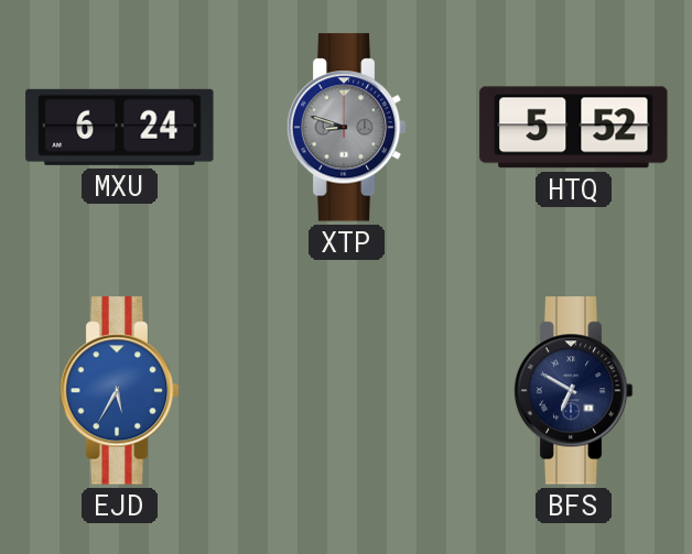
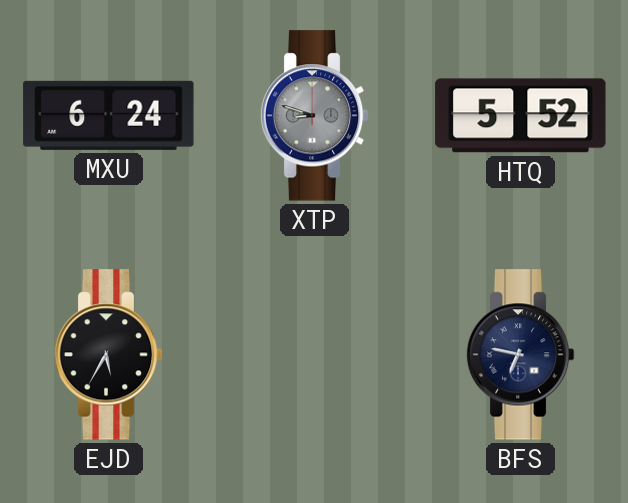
EJD dial: blue -> black
BFS: 6:50 -> 6:47
